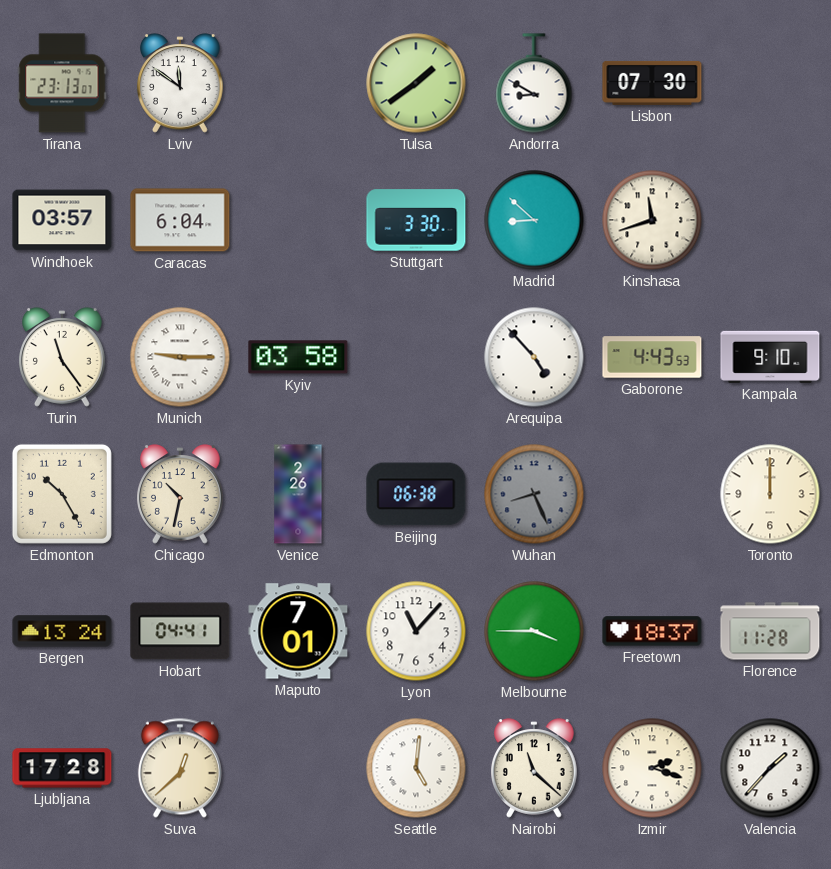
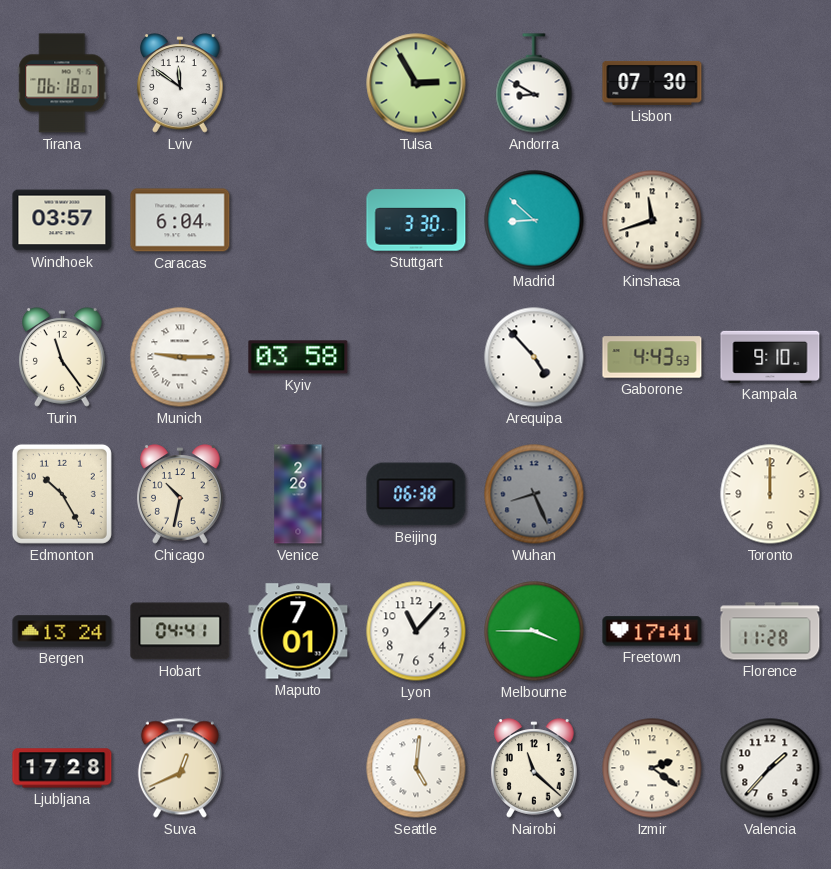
Tirana: 23:13 -> 06:18
Tulsa: 1:39 -> 2:55
Freetown: 18:37 -> 17:41
Suva: 12:38 -> 12:41
Izmir: 2:18 -> 2:21
